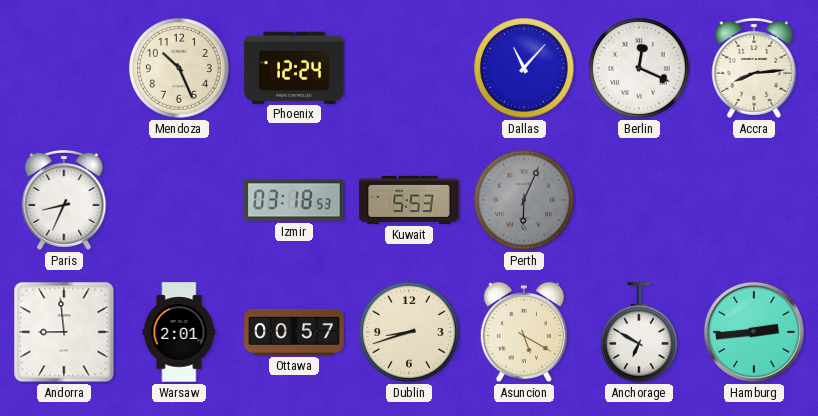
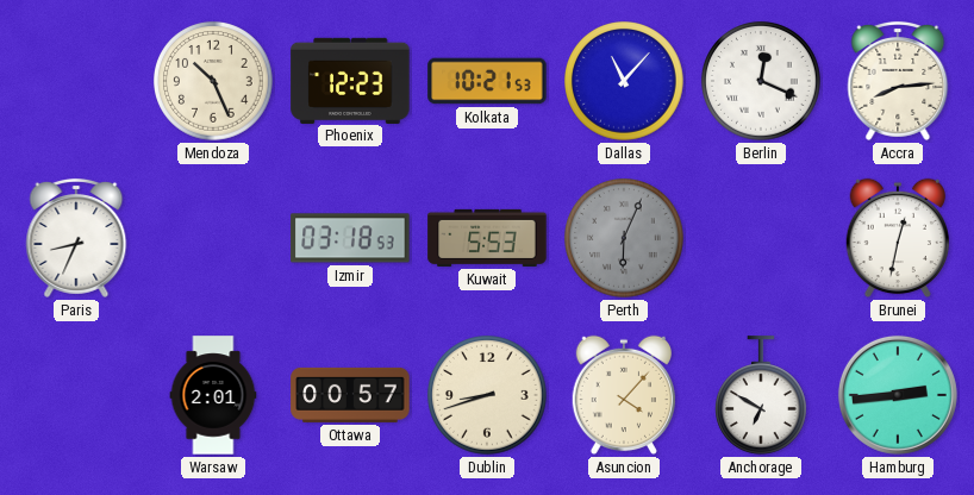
Phoenix: 12:24 -> 12:23
Kolkata: none -> 10:21
Brunei: none -> 12:32
Andorra: 8:59 -> none
Asuncion: 5:20 -> 4:07
